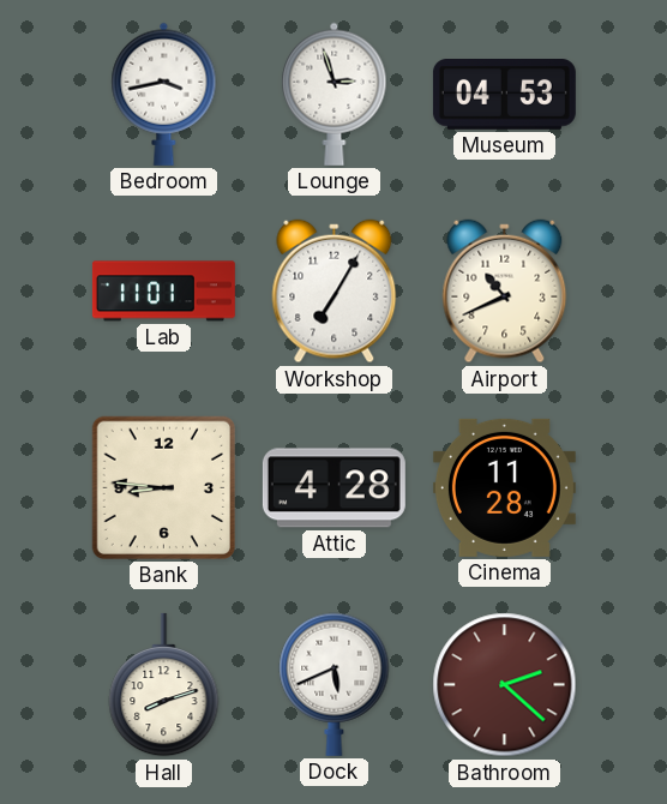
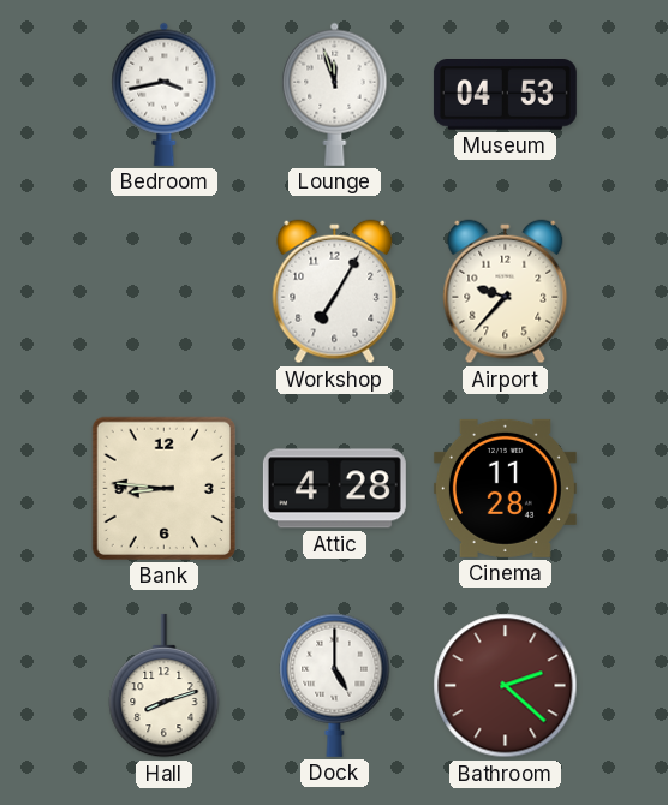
Lounge: 2:57 -> 11:57
Lab: 11:01 -> none
Airport: 10:41 -> 9:37
Dock: 5:41 -> 5:00
